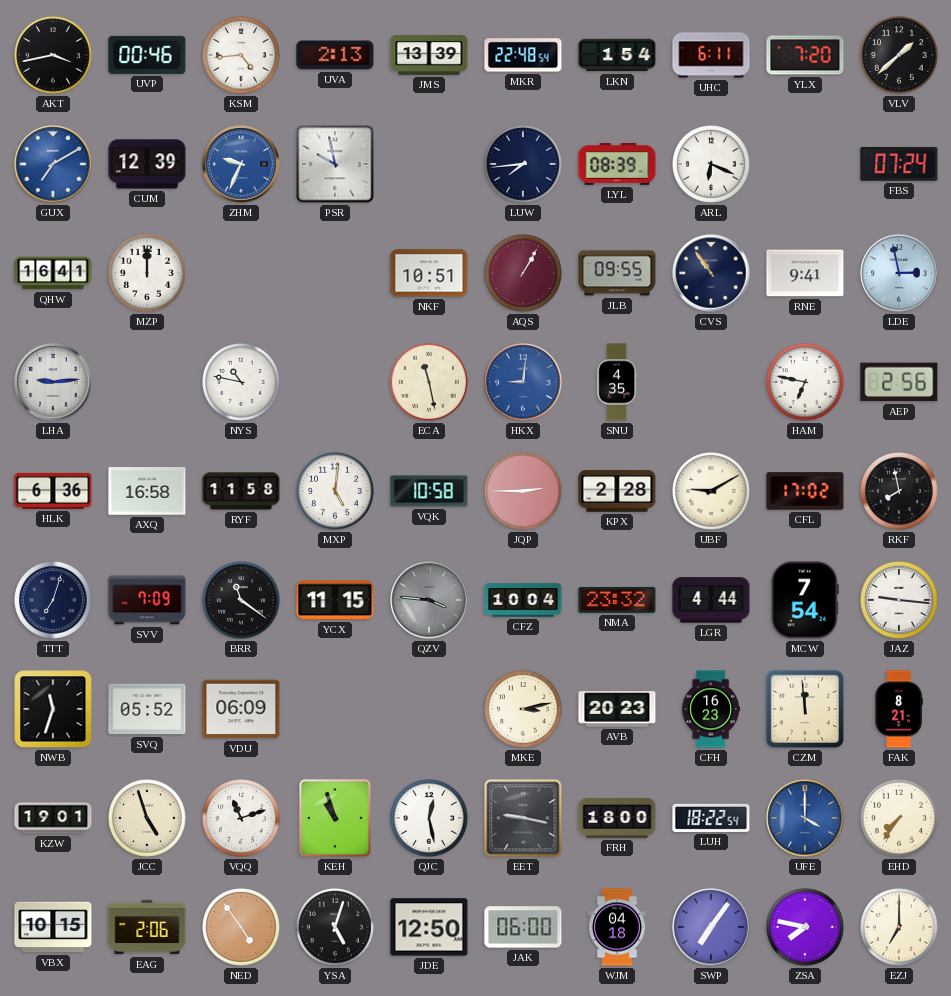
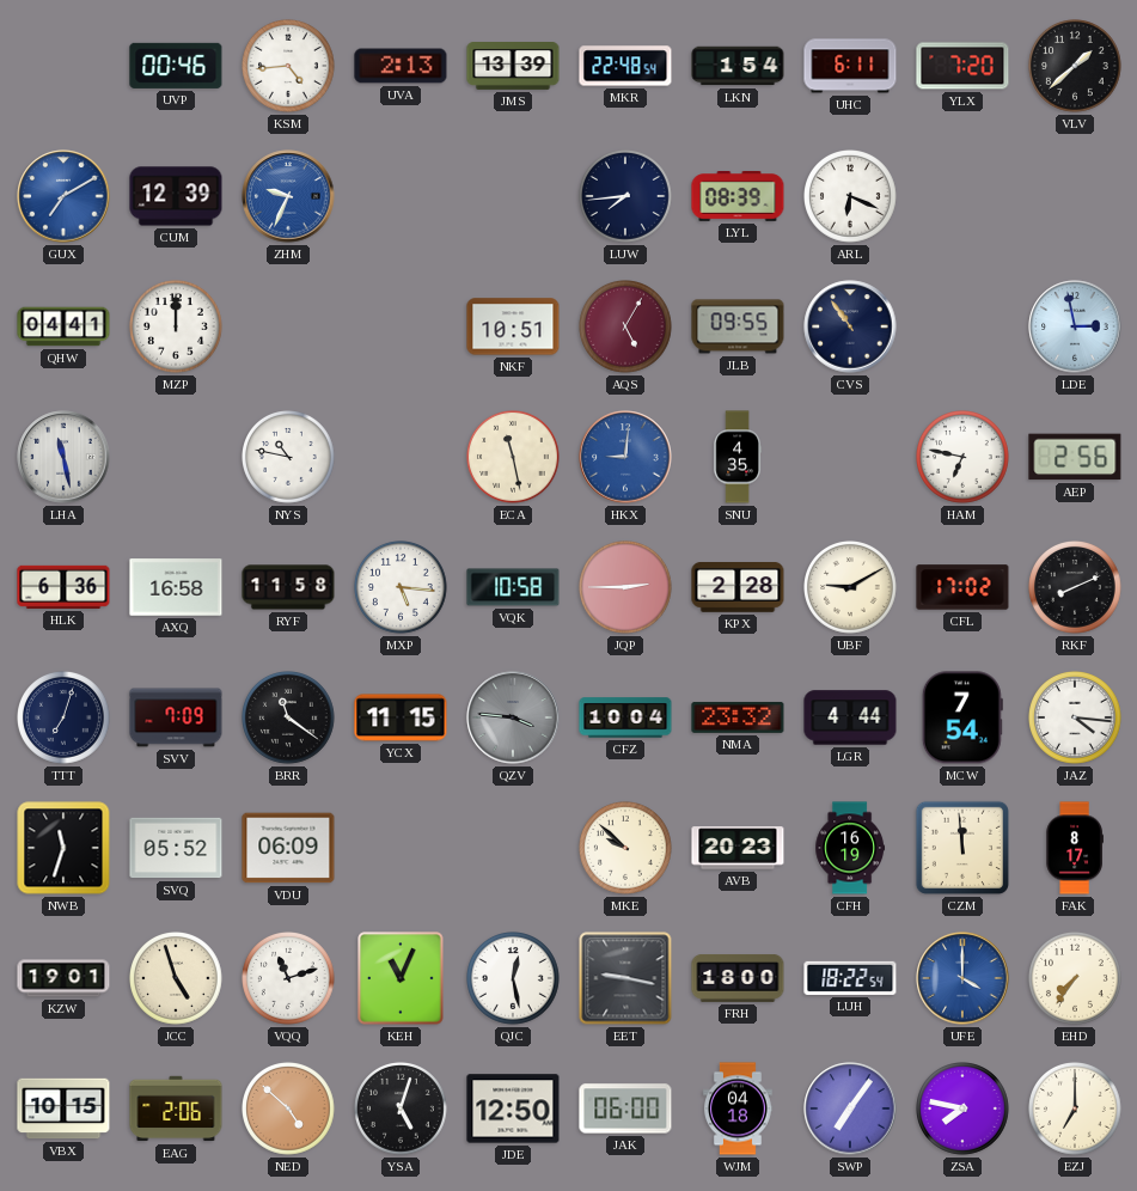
AKT: 3:43 -> none
PSR: 9:58 -> none
FBS: 07:24 -> none
QHW: 16:41 -> 04:41
AQS: 1:05 -> 5:05
RNE: 9:41 -> none
LHA: 9:14 -> 11:28
MXP: 5:01 -> 5:16
RKF: 7:58 -> 8:11
JAZ: 9:16 -> 4:16
MKE: 3:13 -> 9:52
CFH: 16:23 -> 16:19
FAK: 8:21 -> 8:17
KEH: 10:57 -> 11:04
NED: 4:54 -> 4:52
